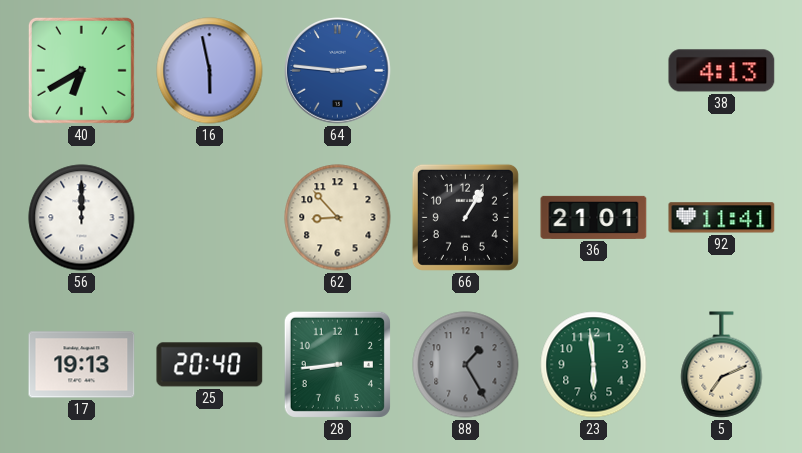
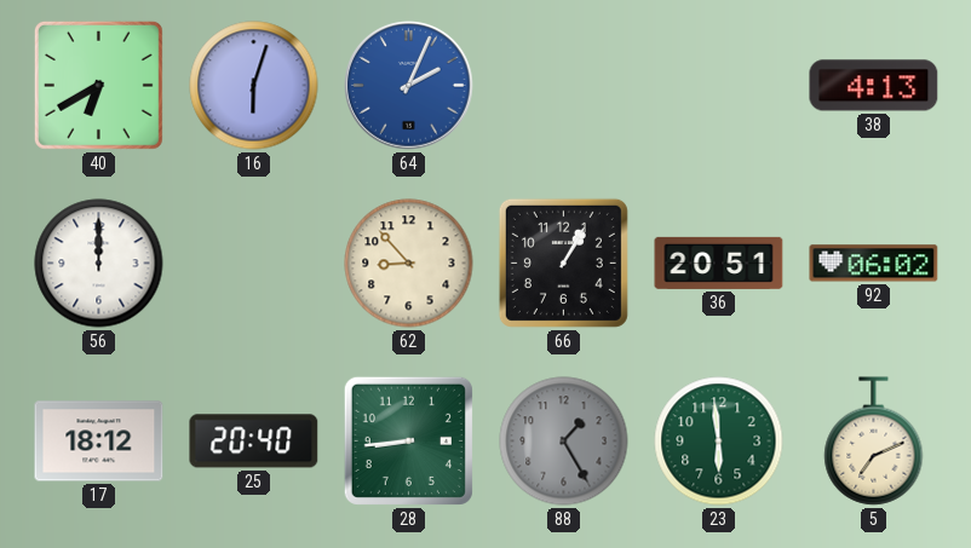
16: 5:58 -> 6:03
64: 2:46 -> 2:04
36: 21:01 -> 20:51
92: 11:41 -> 06:02
17: 19:13 -> 18:12
